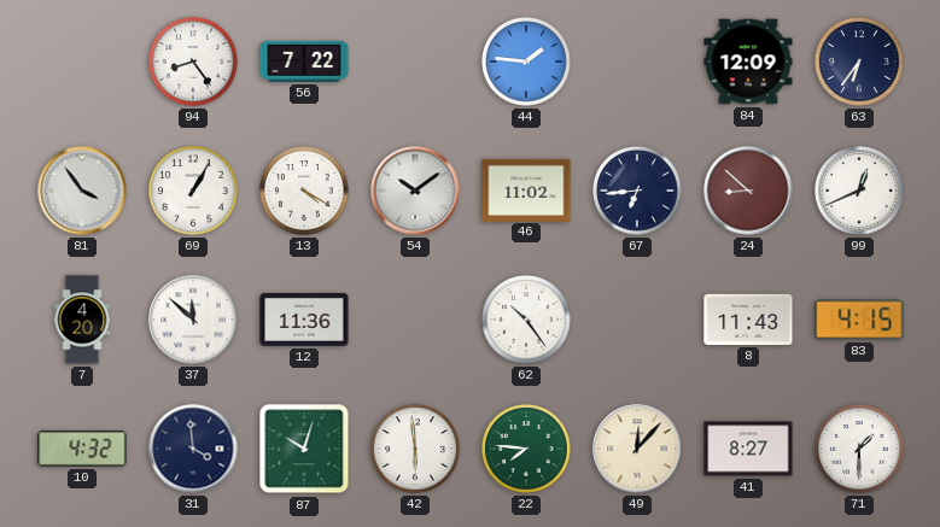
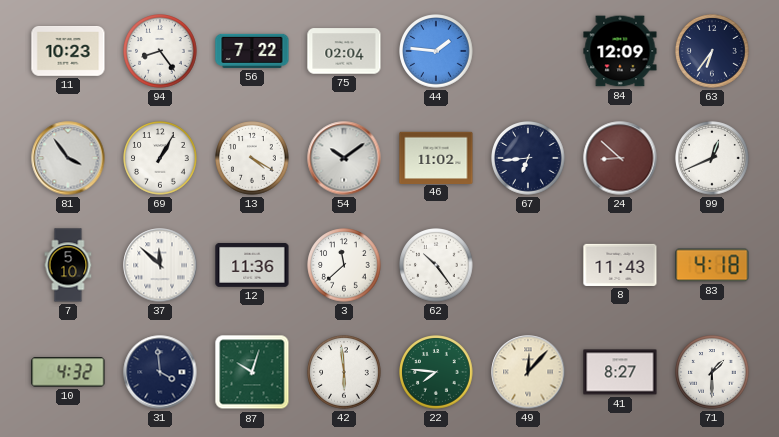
11: none -> 10:23
75: none -> 02:04
7: 4:20 -> 5:10
3: none -> 11:38
83: 4:15 -> 4:18
